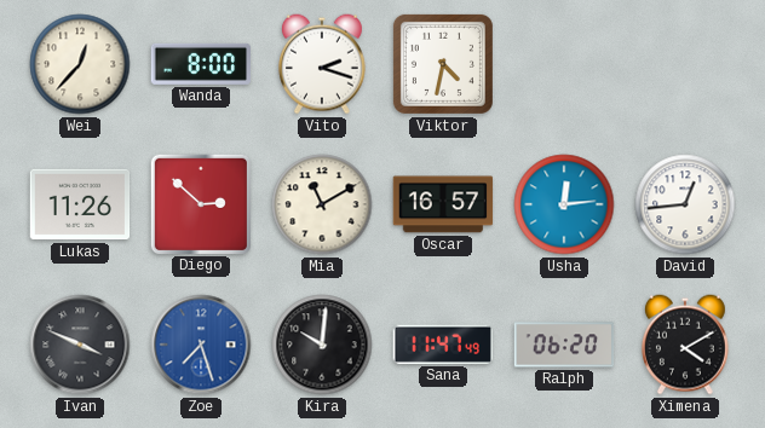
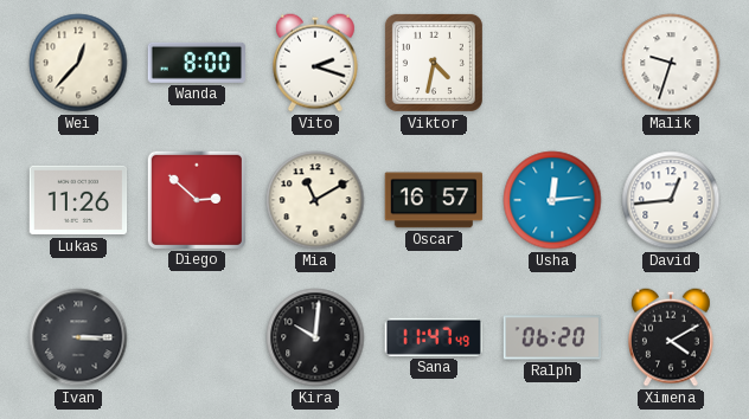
Malik: none -> 9:33
Ivan: 3:49 -> 3:15
Zoe: 7:27 -> none
